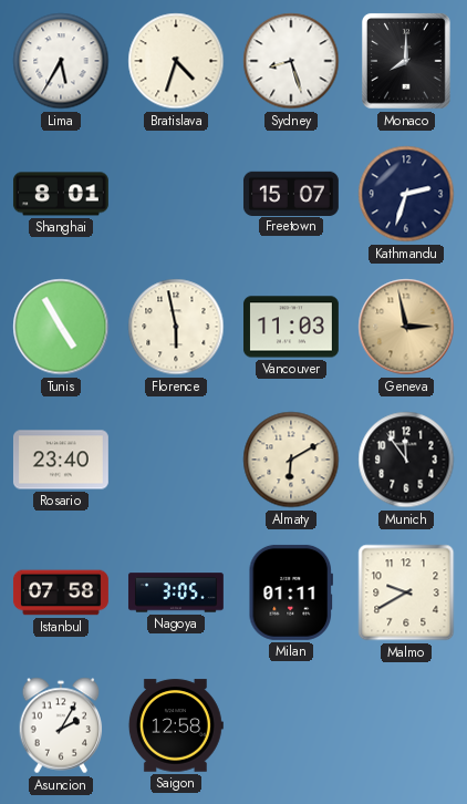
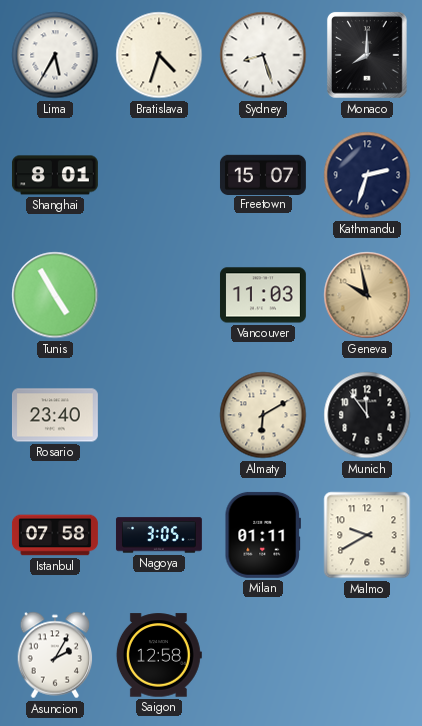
Florence: 5:58 -> none
Geneva: 2:58 -> 9:58
